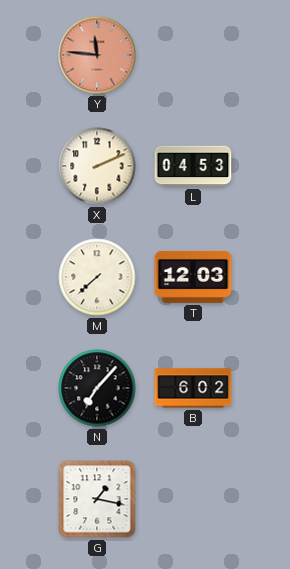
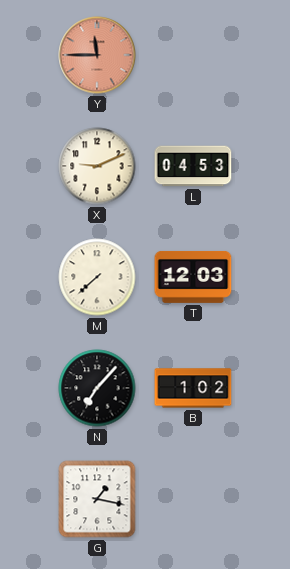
Y: 11:46 -> 11:45
X: 2:11 -> 9:11
B: 6:02 -> 1:02
